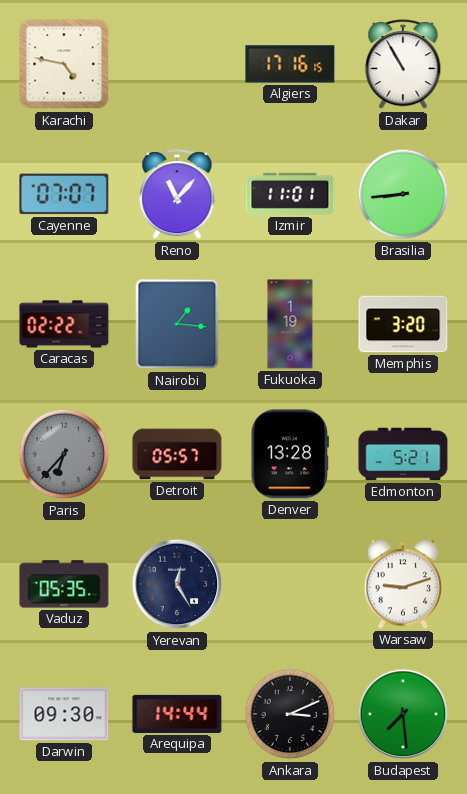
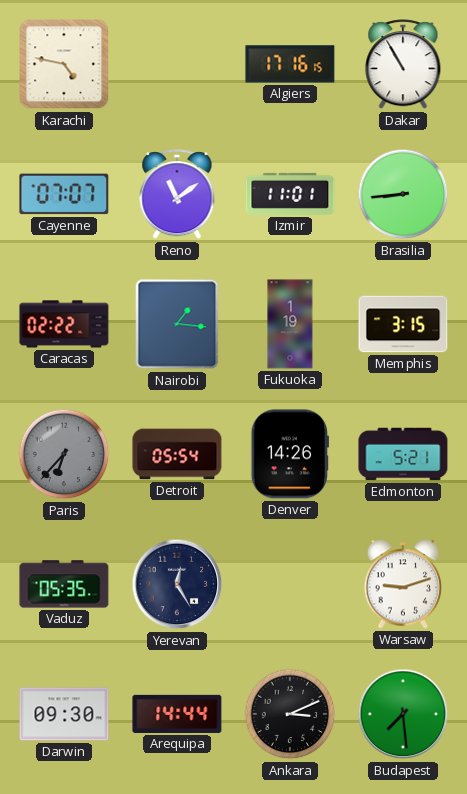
Reno: 11:07 -> 11:09
Memphis: 3:20 -> 3:15
Detroit: 05:57 -> 05:54
Denver: 13:28 -> 14:26
